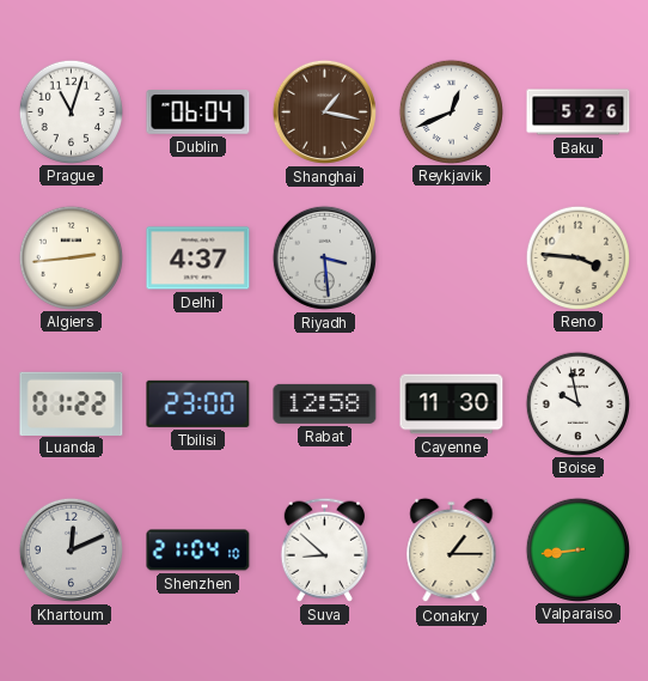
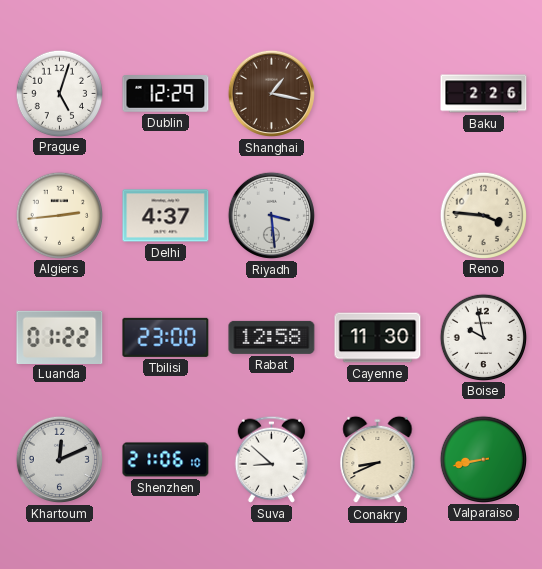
Prague: 11:03 -> 5:03
Dublin: 06:04 -> 12:29
Reykjavik: 12:41 -> none
Baku: 5:26 -> 2:26
Shenzhen: 21:04 -> 21:06
Conakry: 1:15 -> 8:41
Valparaiso: 8:44 -> 8:43
